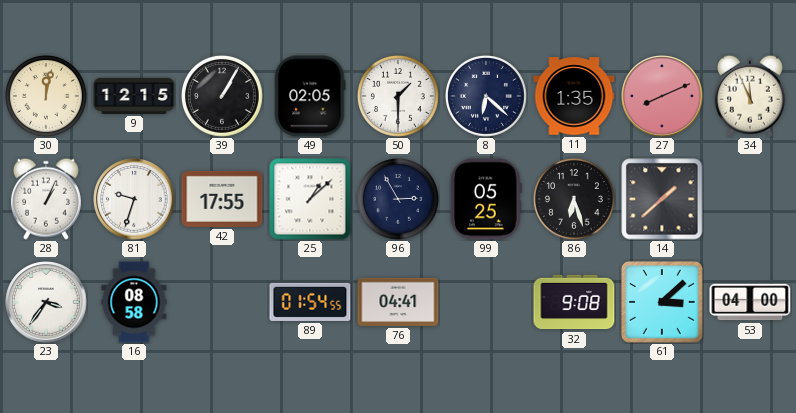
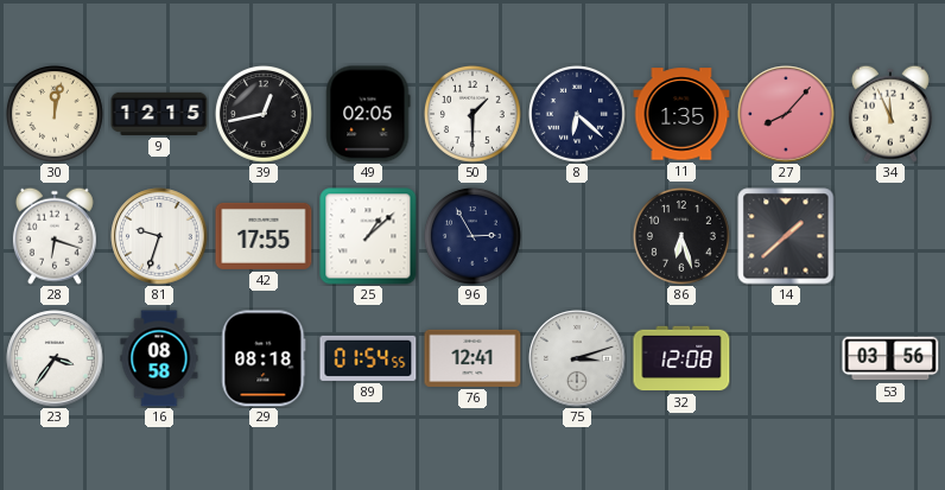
39: 1:05 -> 12:43
27: 8:11 -> 8:07
28: 1:04 -> 6:18
99: 05:25 -> none
29: none -> 08:18
76: 04:41 -> 12:41
75: none -> 3:12
32: 9:08 -> 12:08
61: 3:08 -> none
53: 04:00 -> 03:56
